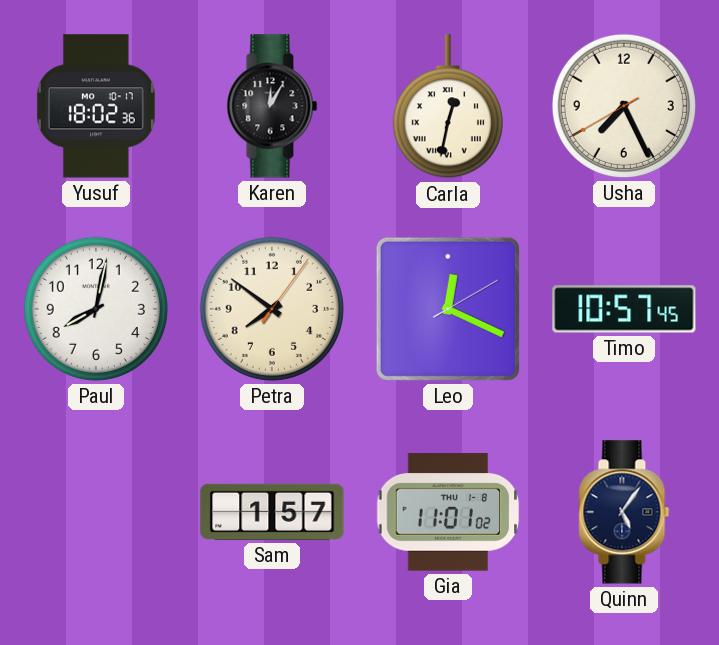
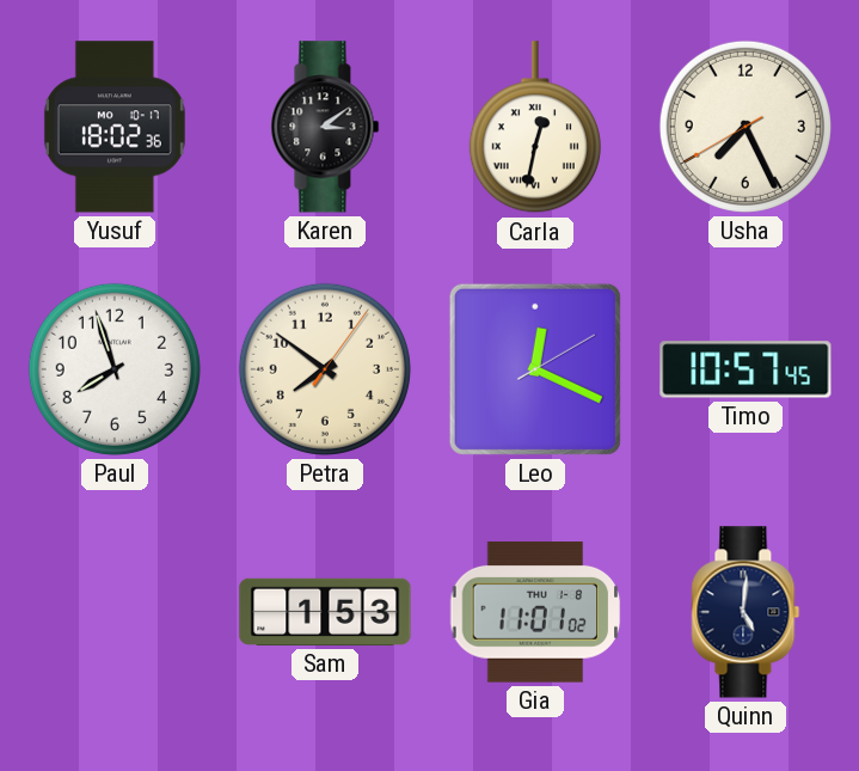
Karen: 12:05 -> 3:09
Paul: 8:02 -> 7:57
Sam: 1:57 -> 1:53
Quinn: 5:06 -> 5:01
